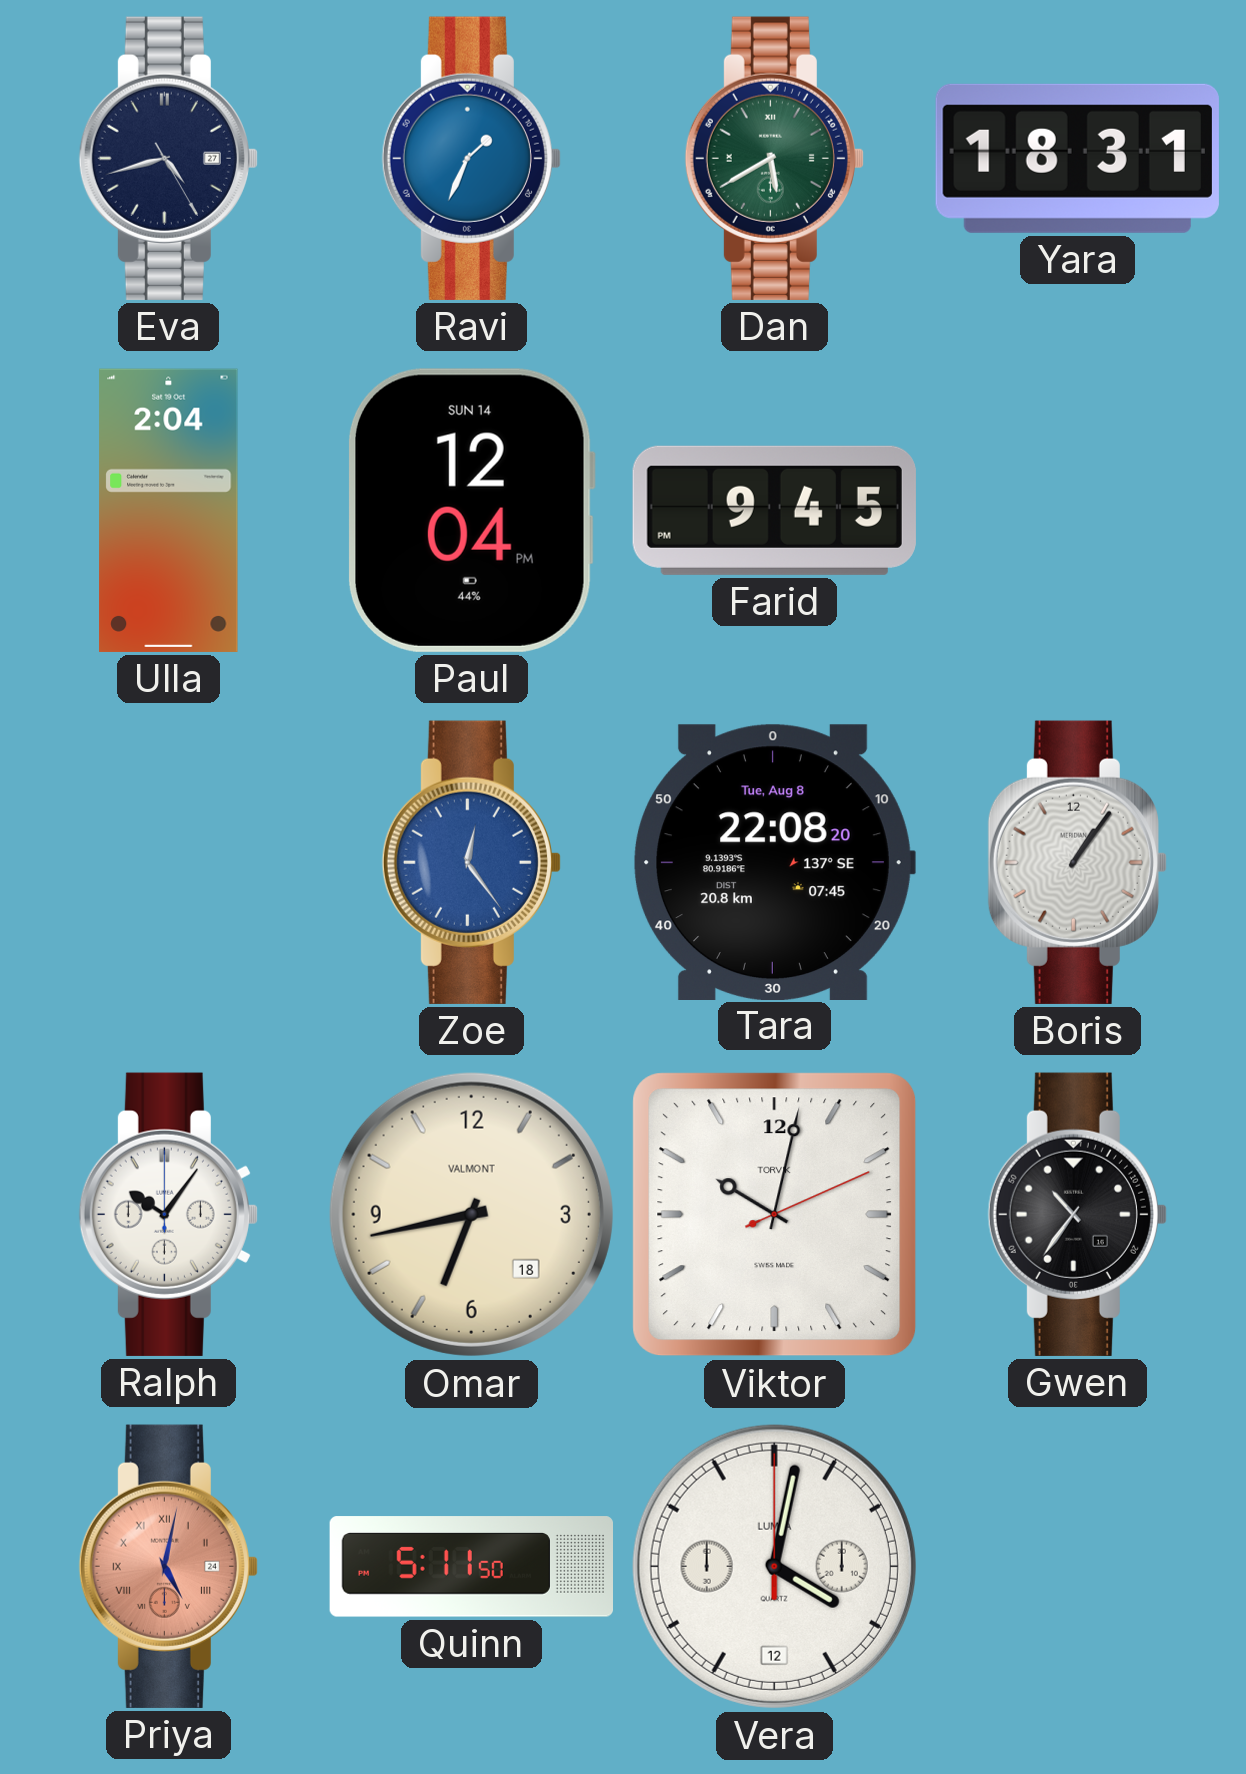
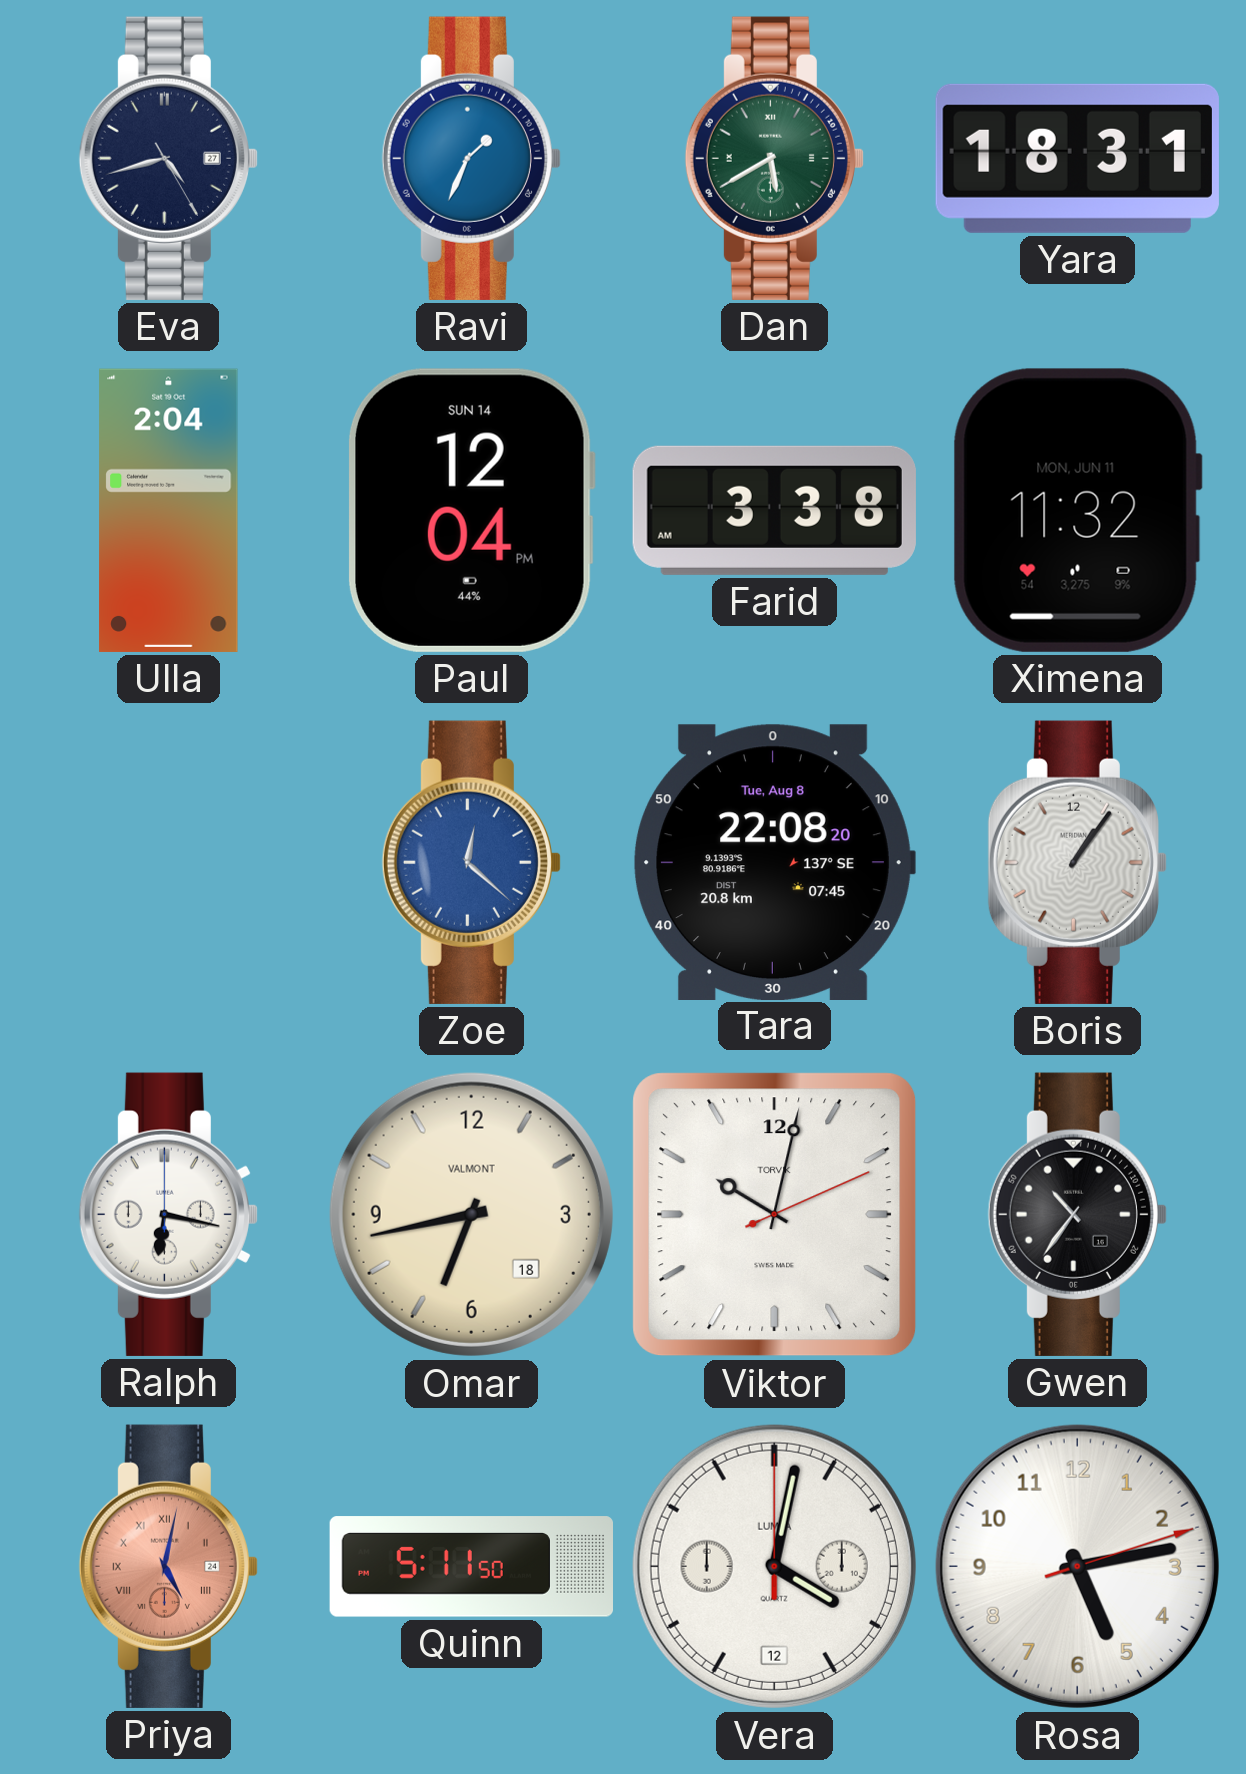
Farid: 9:45 -> 3:38
Ximena: none -> 11:32
Zoe: 12:24 -> 12:22
Ralph: 10:06 -> 6:17
Rosa: none -> 5:13
